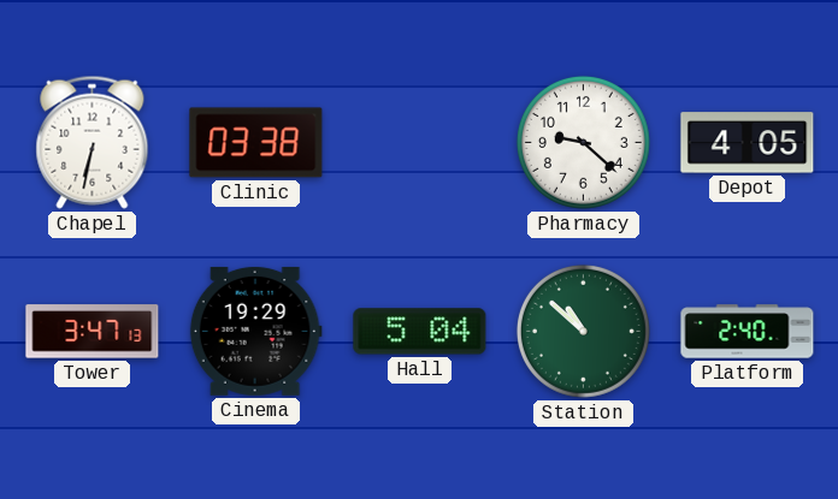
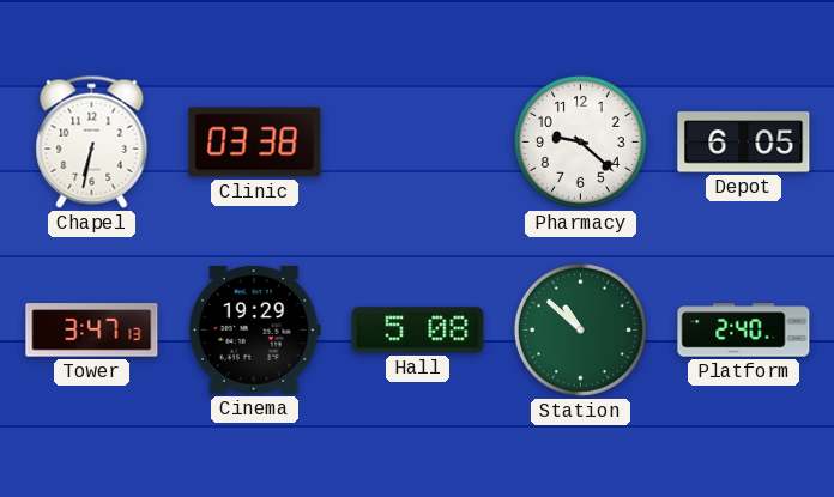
Depot: 4:05 -> 6:05
Hall: 5:04 -> 5:08
